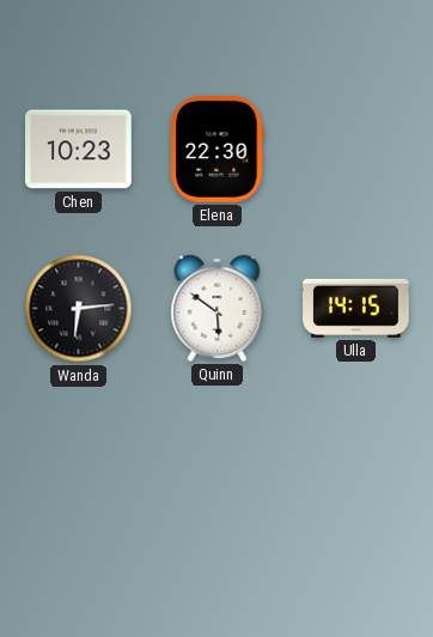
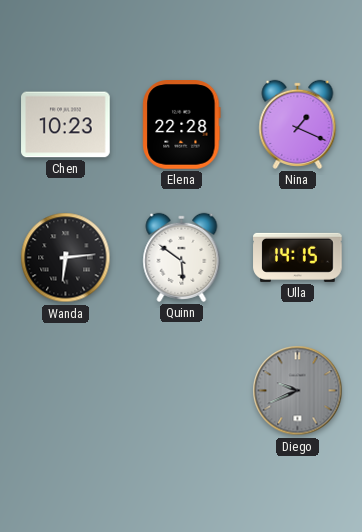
Elena: 22:30 -> 22:28
Nina: none -> 1:19
Diego: none -> 9:41
